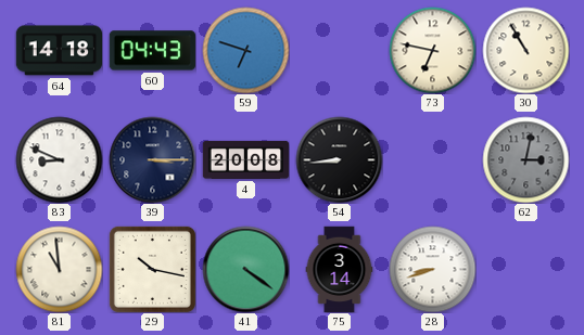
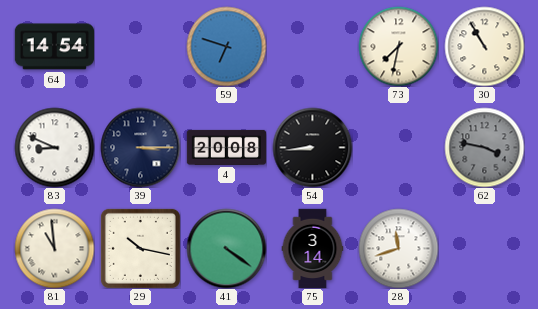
64: 14:18 -> 14:54
60: 04:43 -> none
73: 6:47 -> 7:32
62: 3:02 -> 3:47
28: 8:42 -> 11:42
